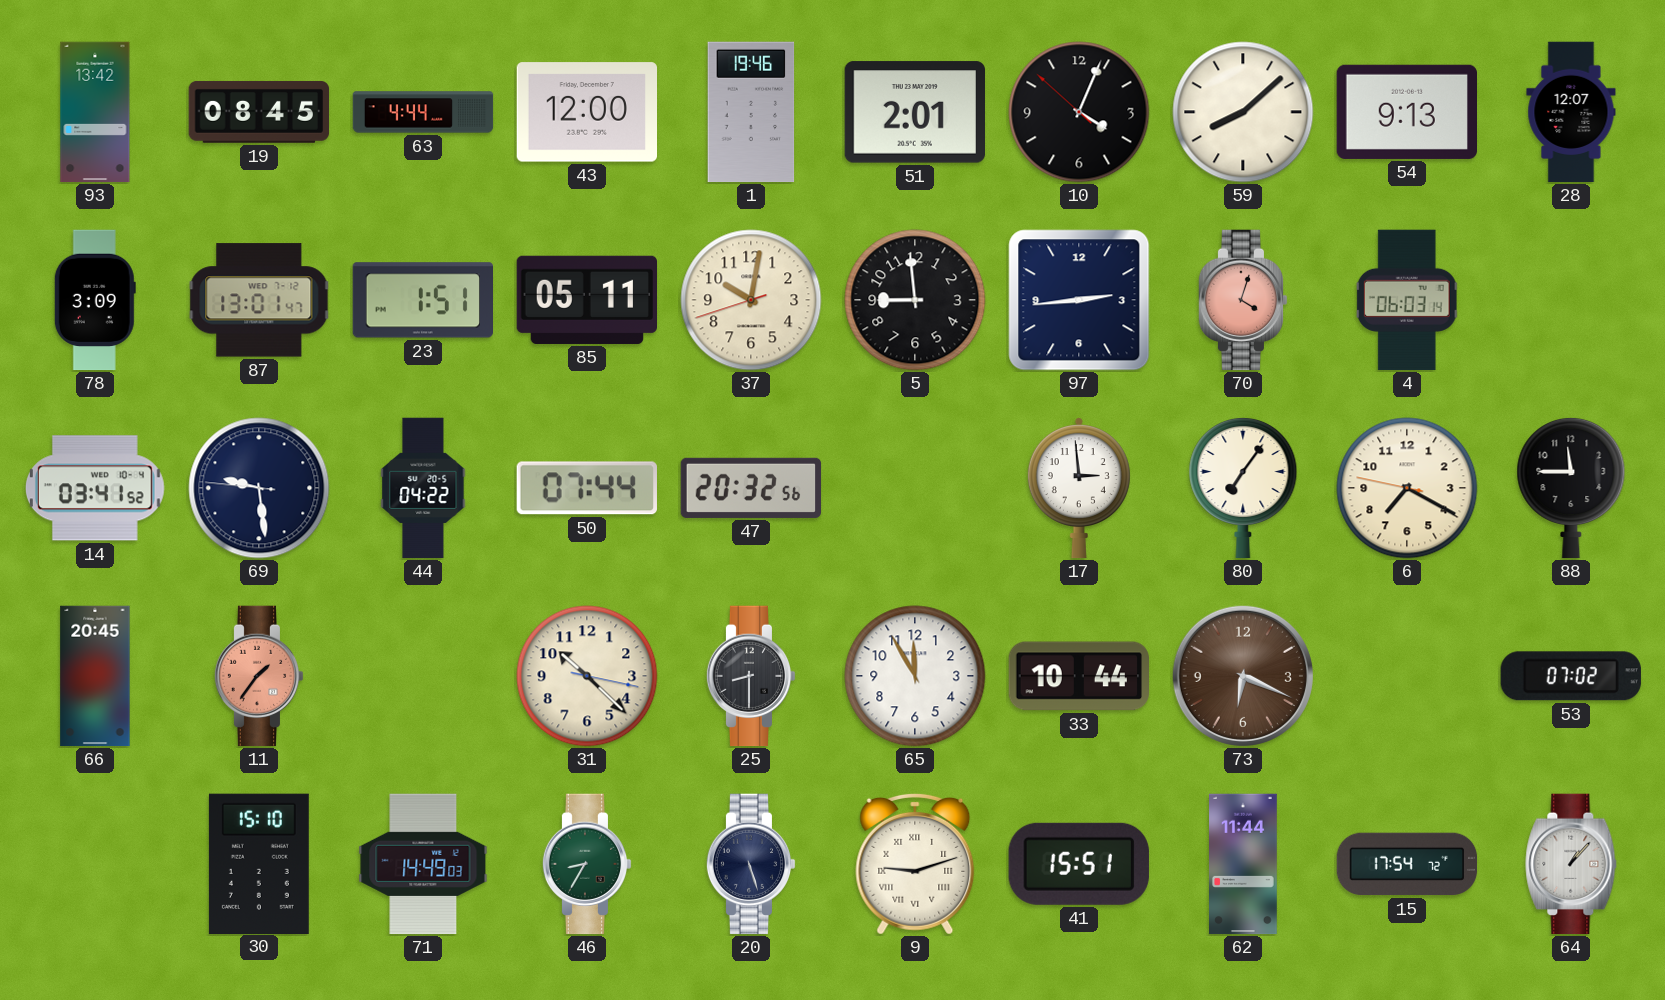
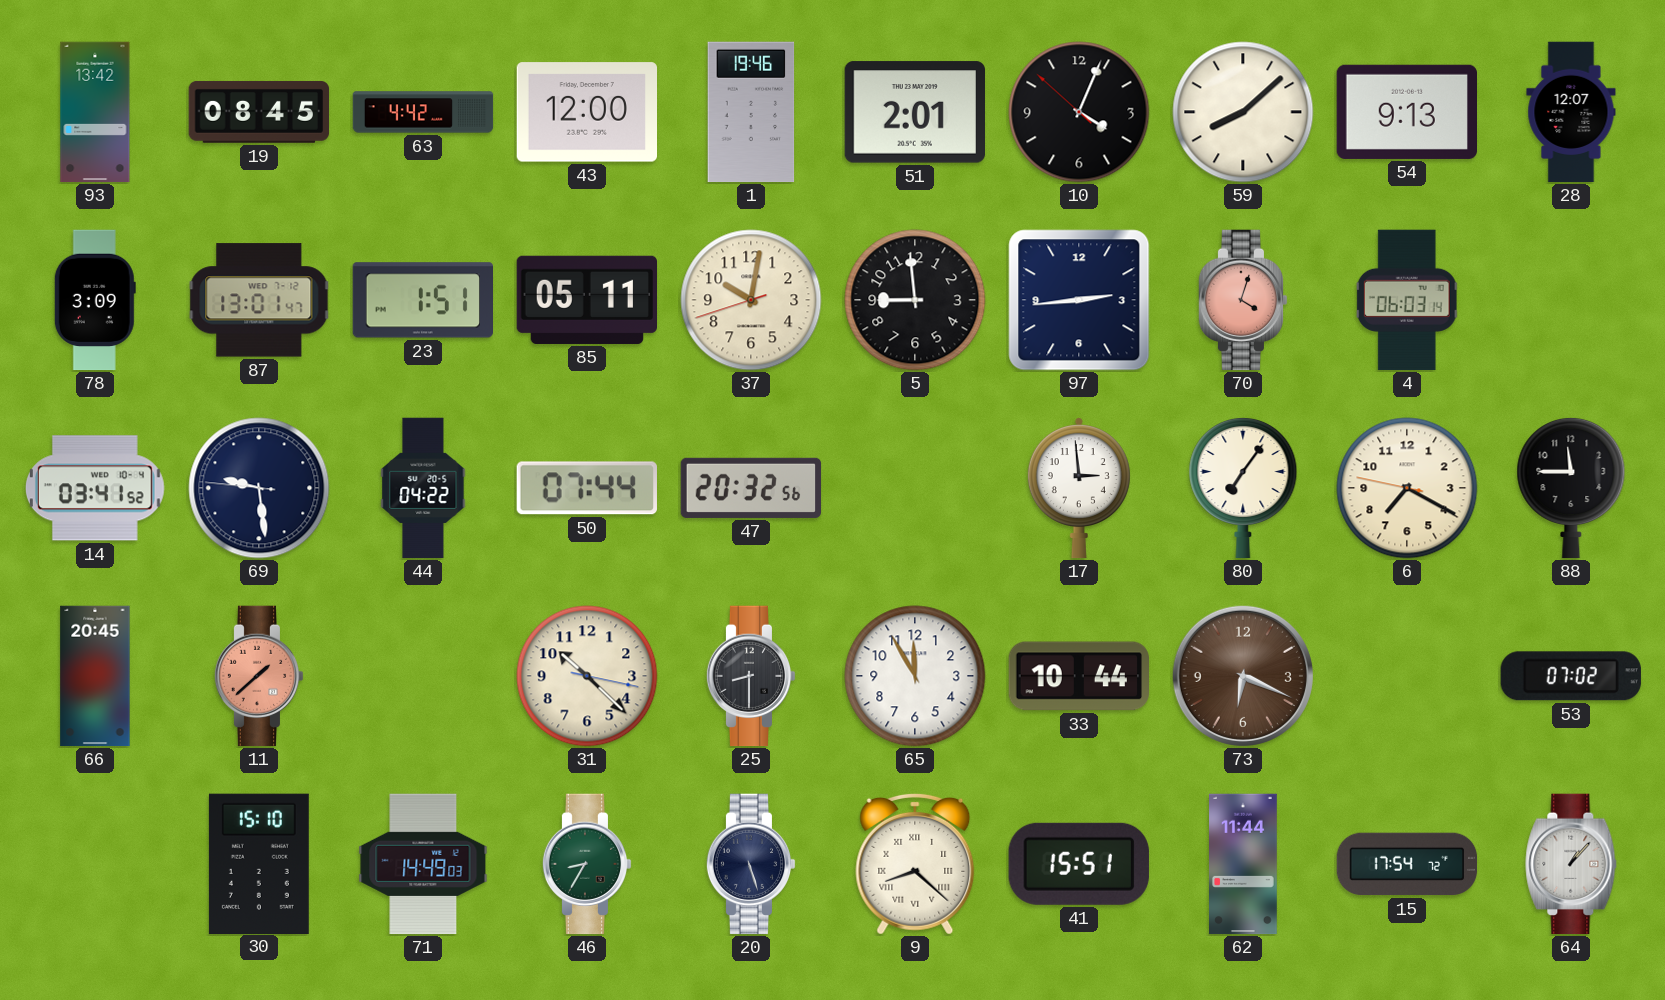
63: 4:44 -> 4:42
11: 1:36 -> 1:38
9: 9:12 -> 8:22
